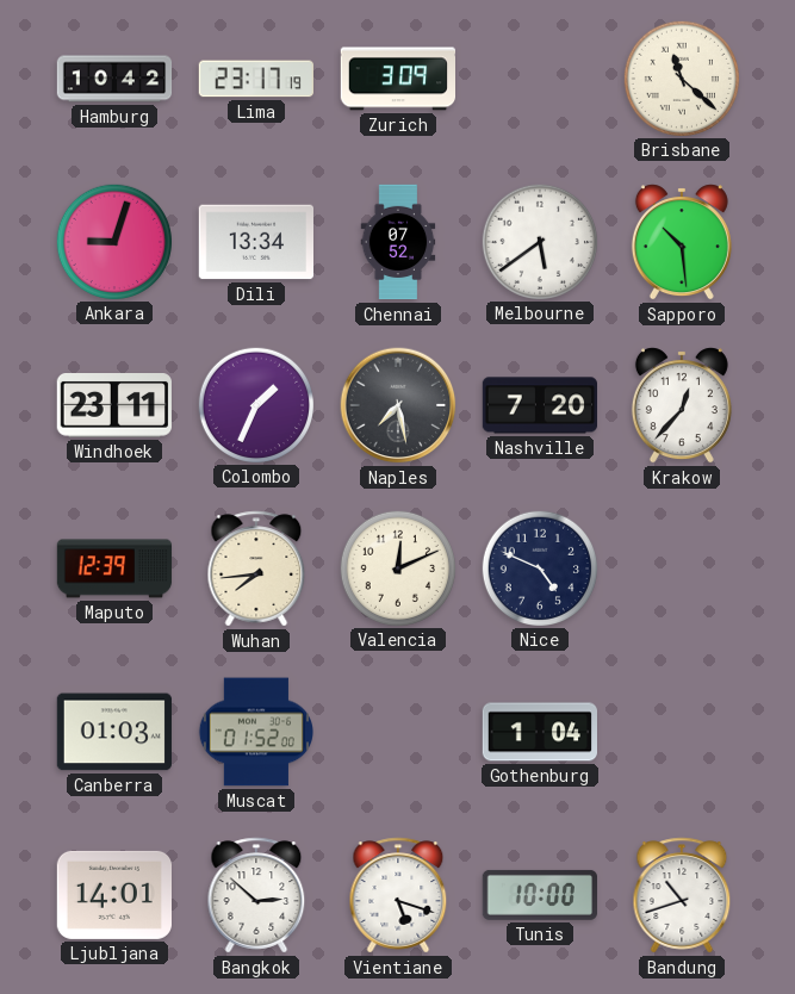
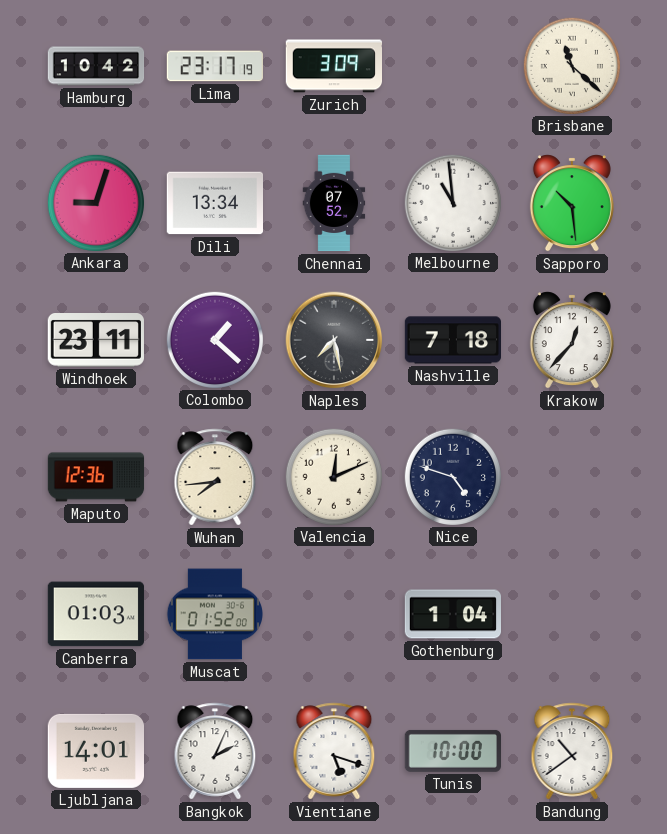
Melbourne: 5:39 -> 10:59
Colombo: 1:34 -> 1:22
Nashville: 7:20 -> 7:18
Maputo: 12:39 -> 12:36
Nice: 4:49 -> 4:48
Bangkok: 2:52 -> 2:04
Bandung: 10:42 -> 10:39
